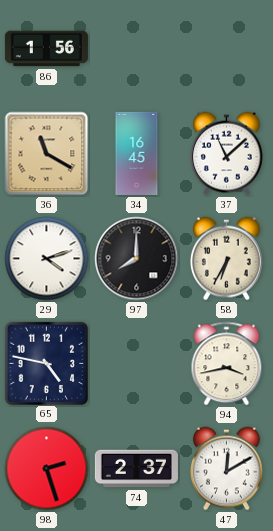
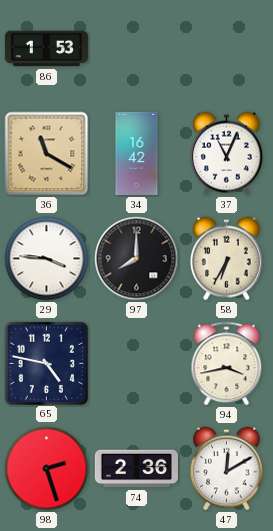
86: 1:56 -> 1:53
34: 16:45 -> 16:42
37: 11:08 -> 11:04
29: 4:12 -> 3:46
74: 2:37 -> 2:36
